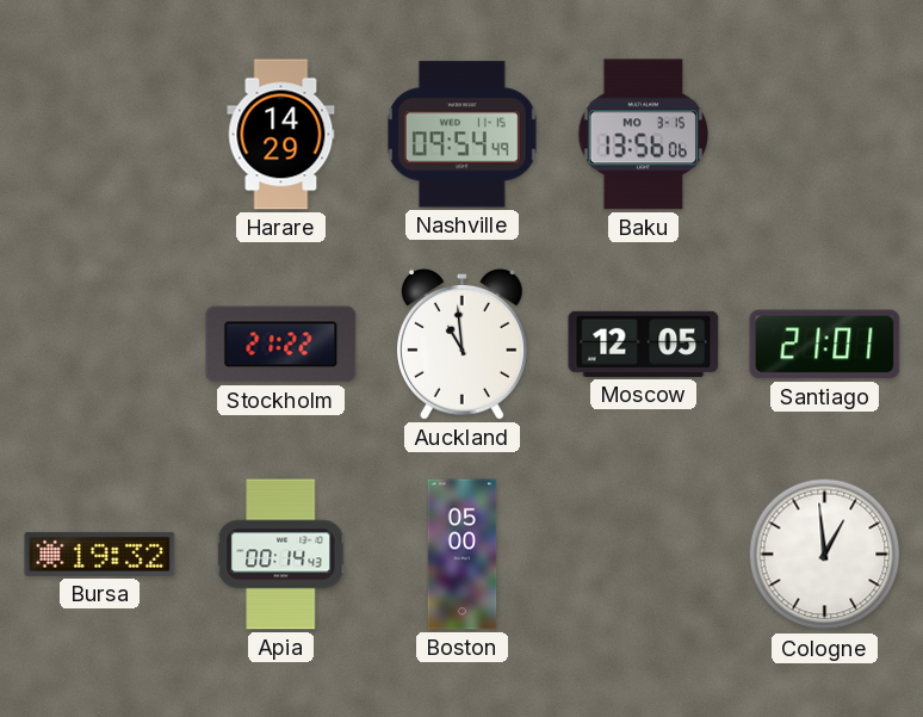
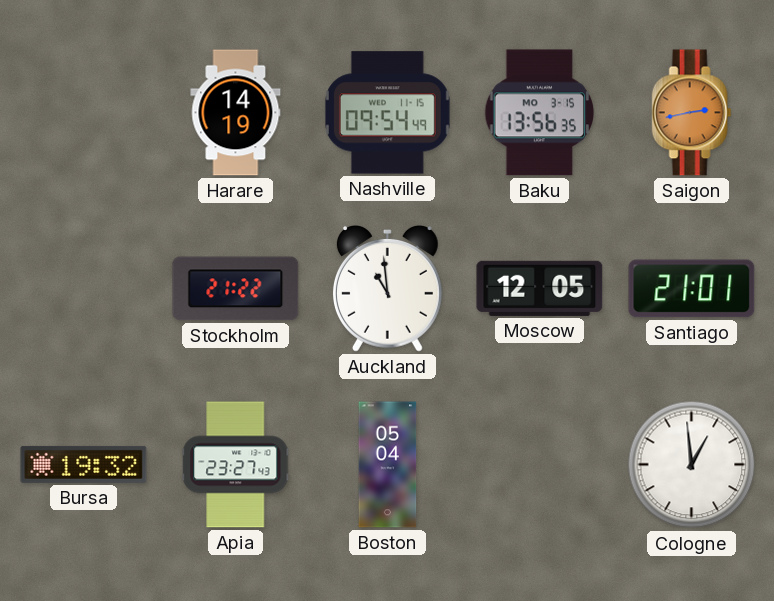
Harare: 14:29 -> 14:19
Baku: 13:56:06 -> 13:56:35
Saigon: none -> 2:43
Apia: 00:14 -> 23:27
Boston: 05:00 -> 05:04
